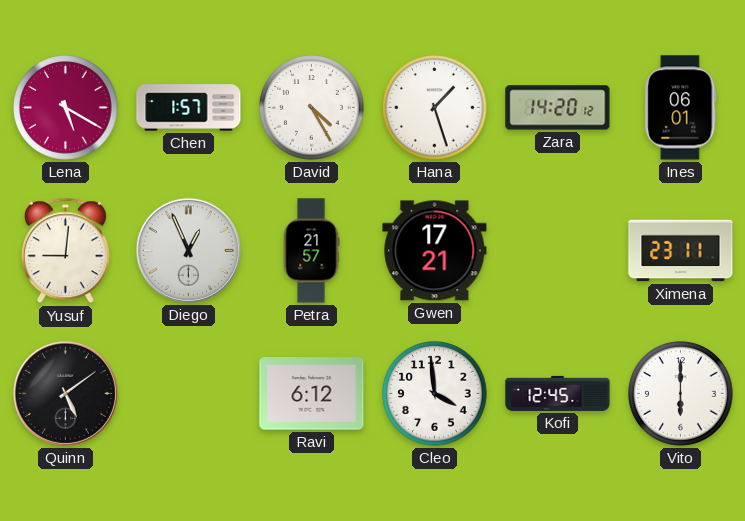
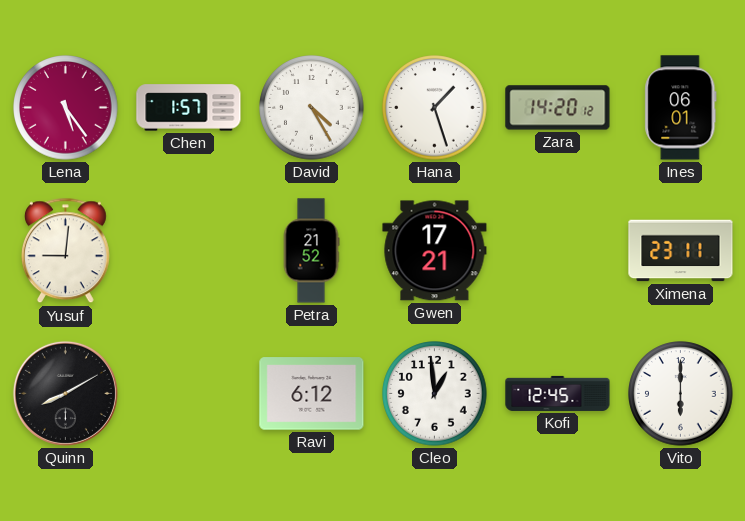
Lena: 5:20 -> 5:24
Diego: 12:56 -> none
Petra: 21:57 -> 21:52
Quinn: 5:09 -> 8:10
Cleo: 3:59 -> 12:59
